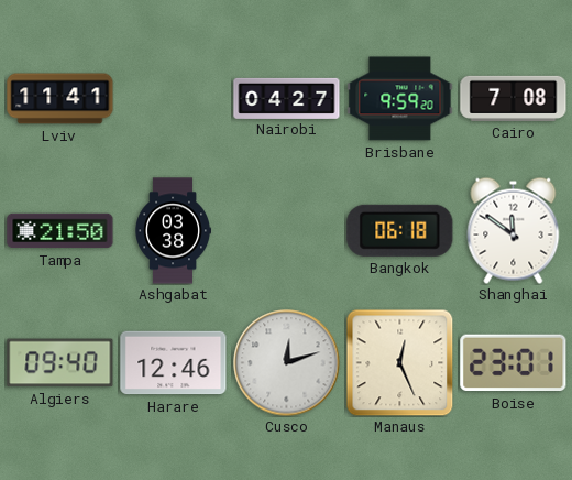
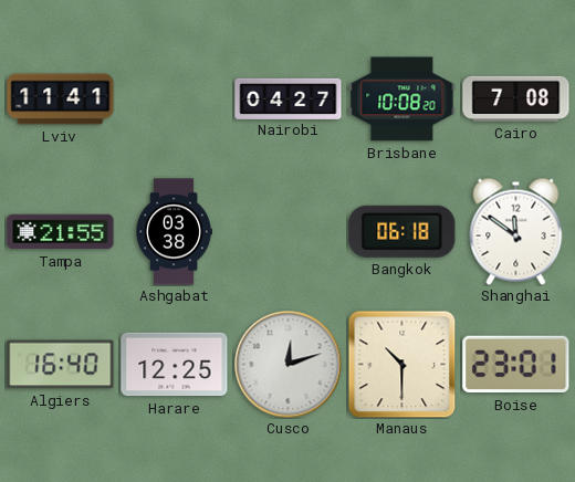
Brisbane: 9:59 -> 10:08
Tampa: 21:50 -> 21:55
Algiers: 09:40 -> 16:40
Harare: 12:46 -> 12:25
Manaus: 12:26 -> 10:30
